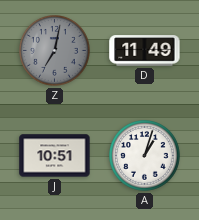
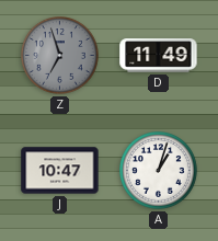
Z: 7:02 -> 6:57
J: 10:51 -> 10:47
